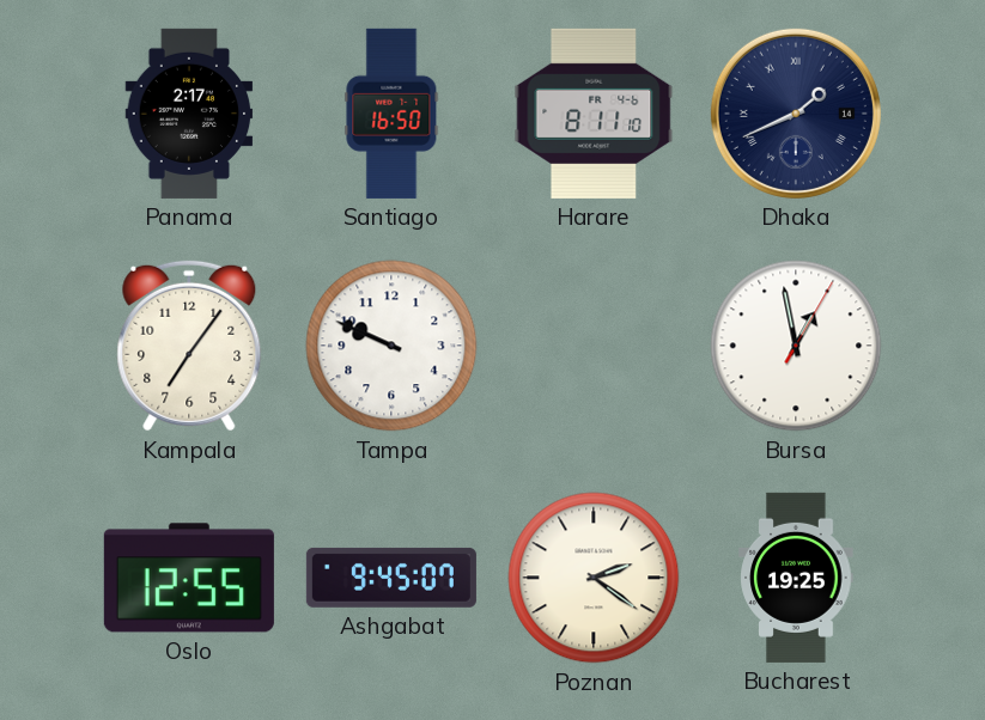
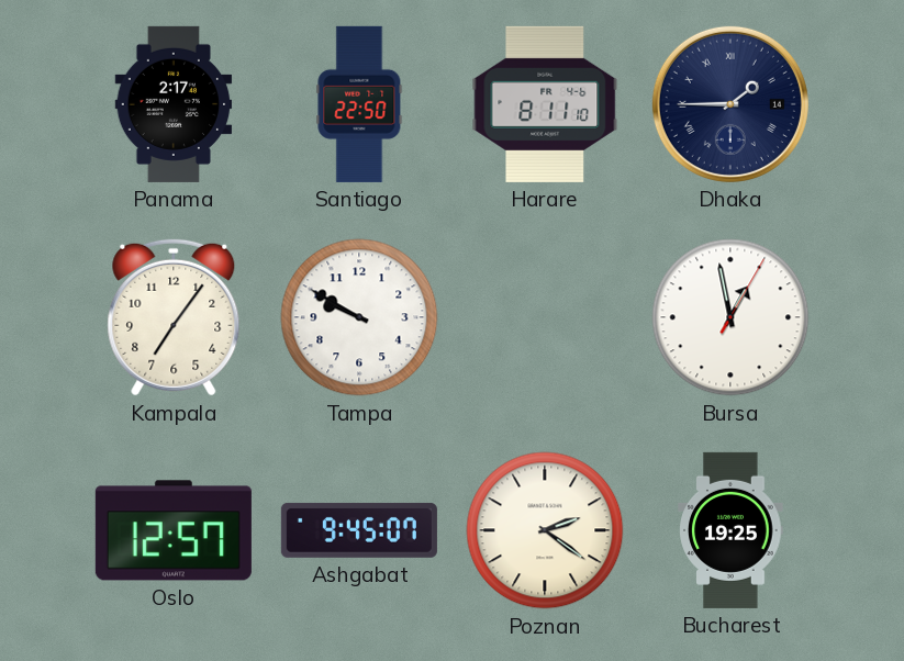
Santiago: 16:50 -> 22:50
Dhaka: 1:41 -> 1:45
Tampa: 9:49 -> 9:50
Oslo: 12:55 -> 12:57
